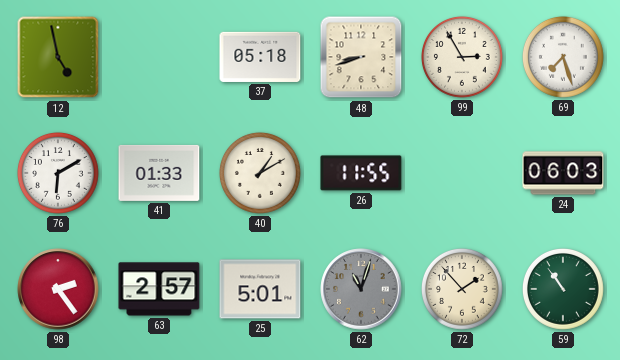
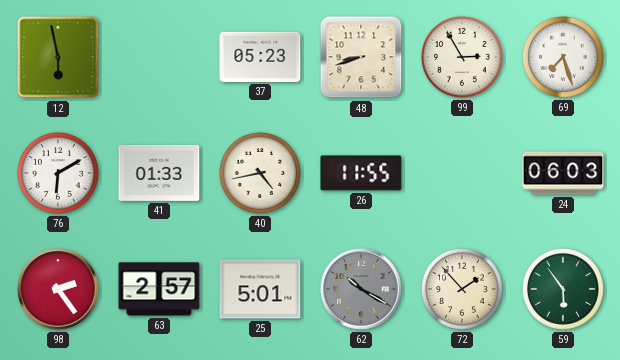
12: 4:58 -> 5:58
37: 05:18 -> 05:23
40: 1:10 -> 4:43
62: 11:03 -> 10:20
59: 10:54 -> 5:54
